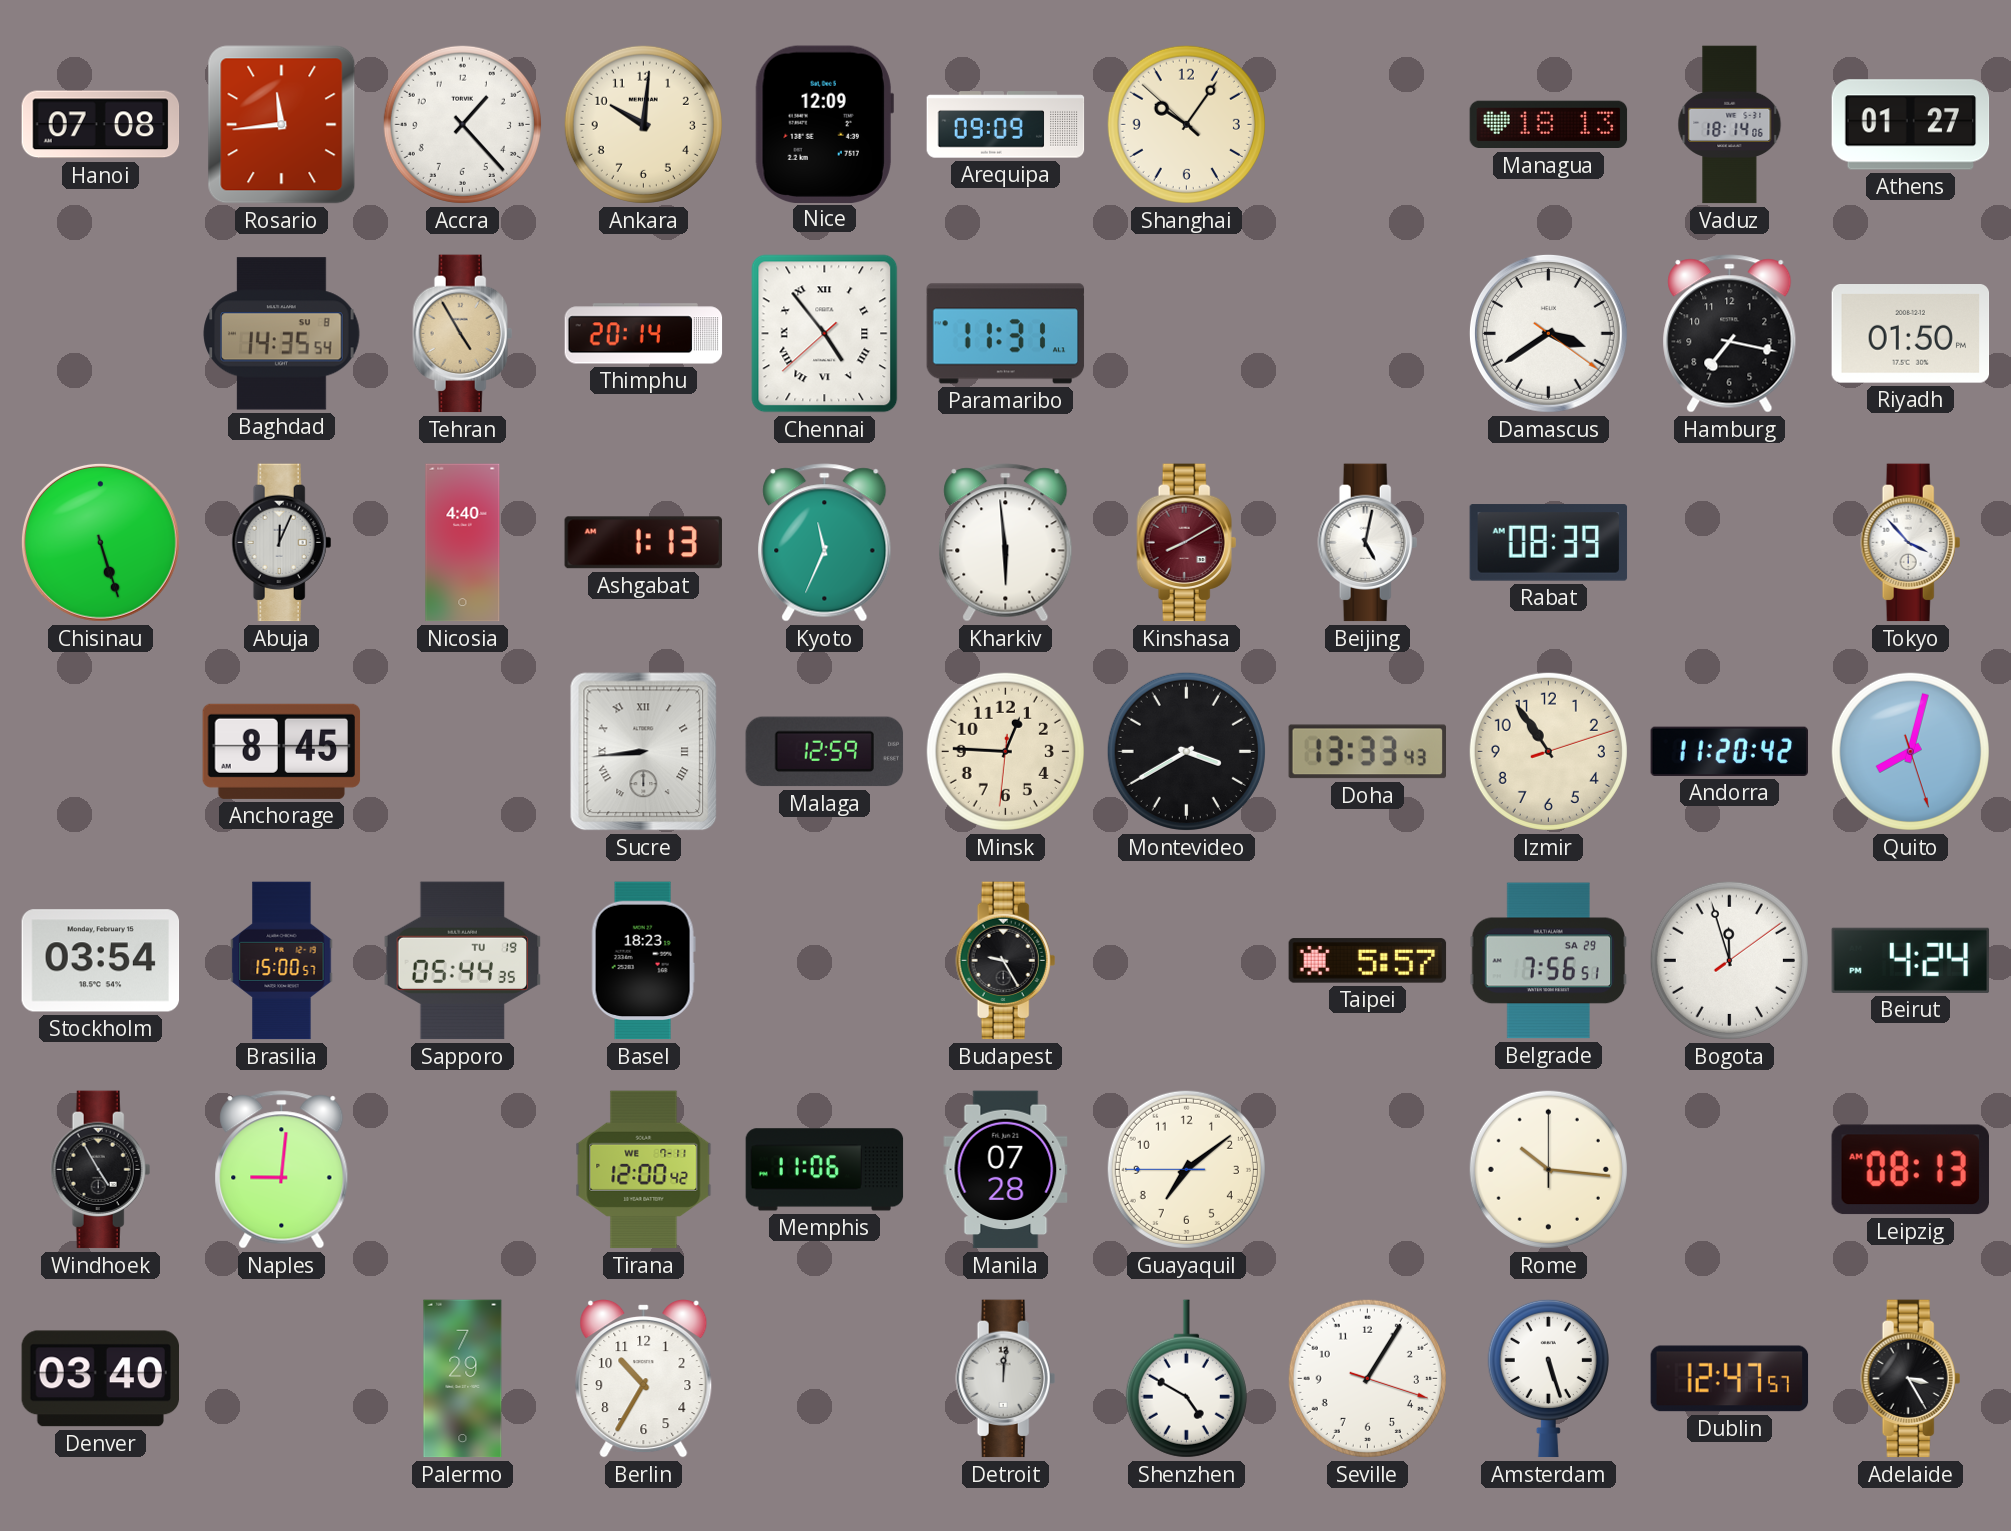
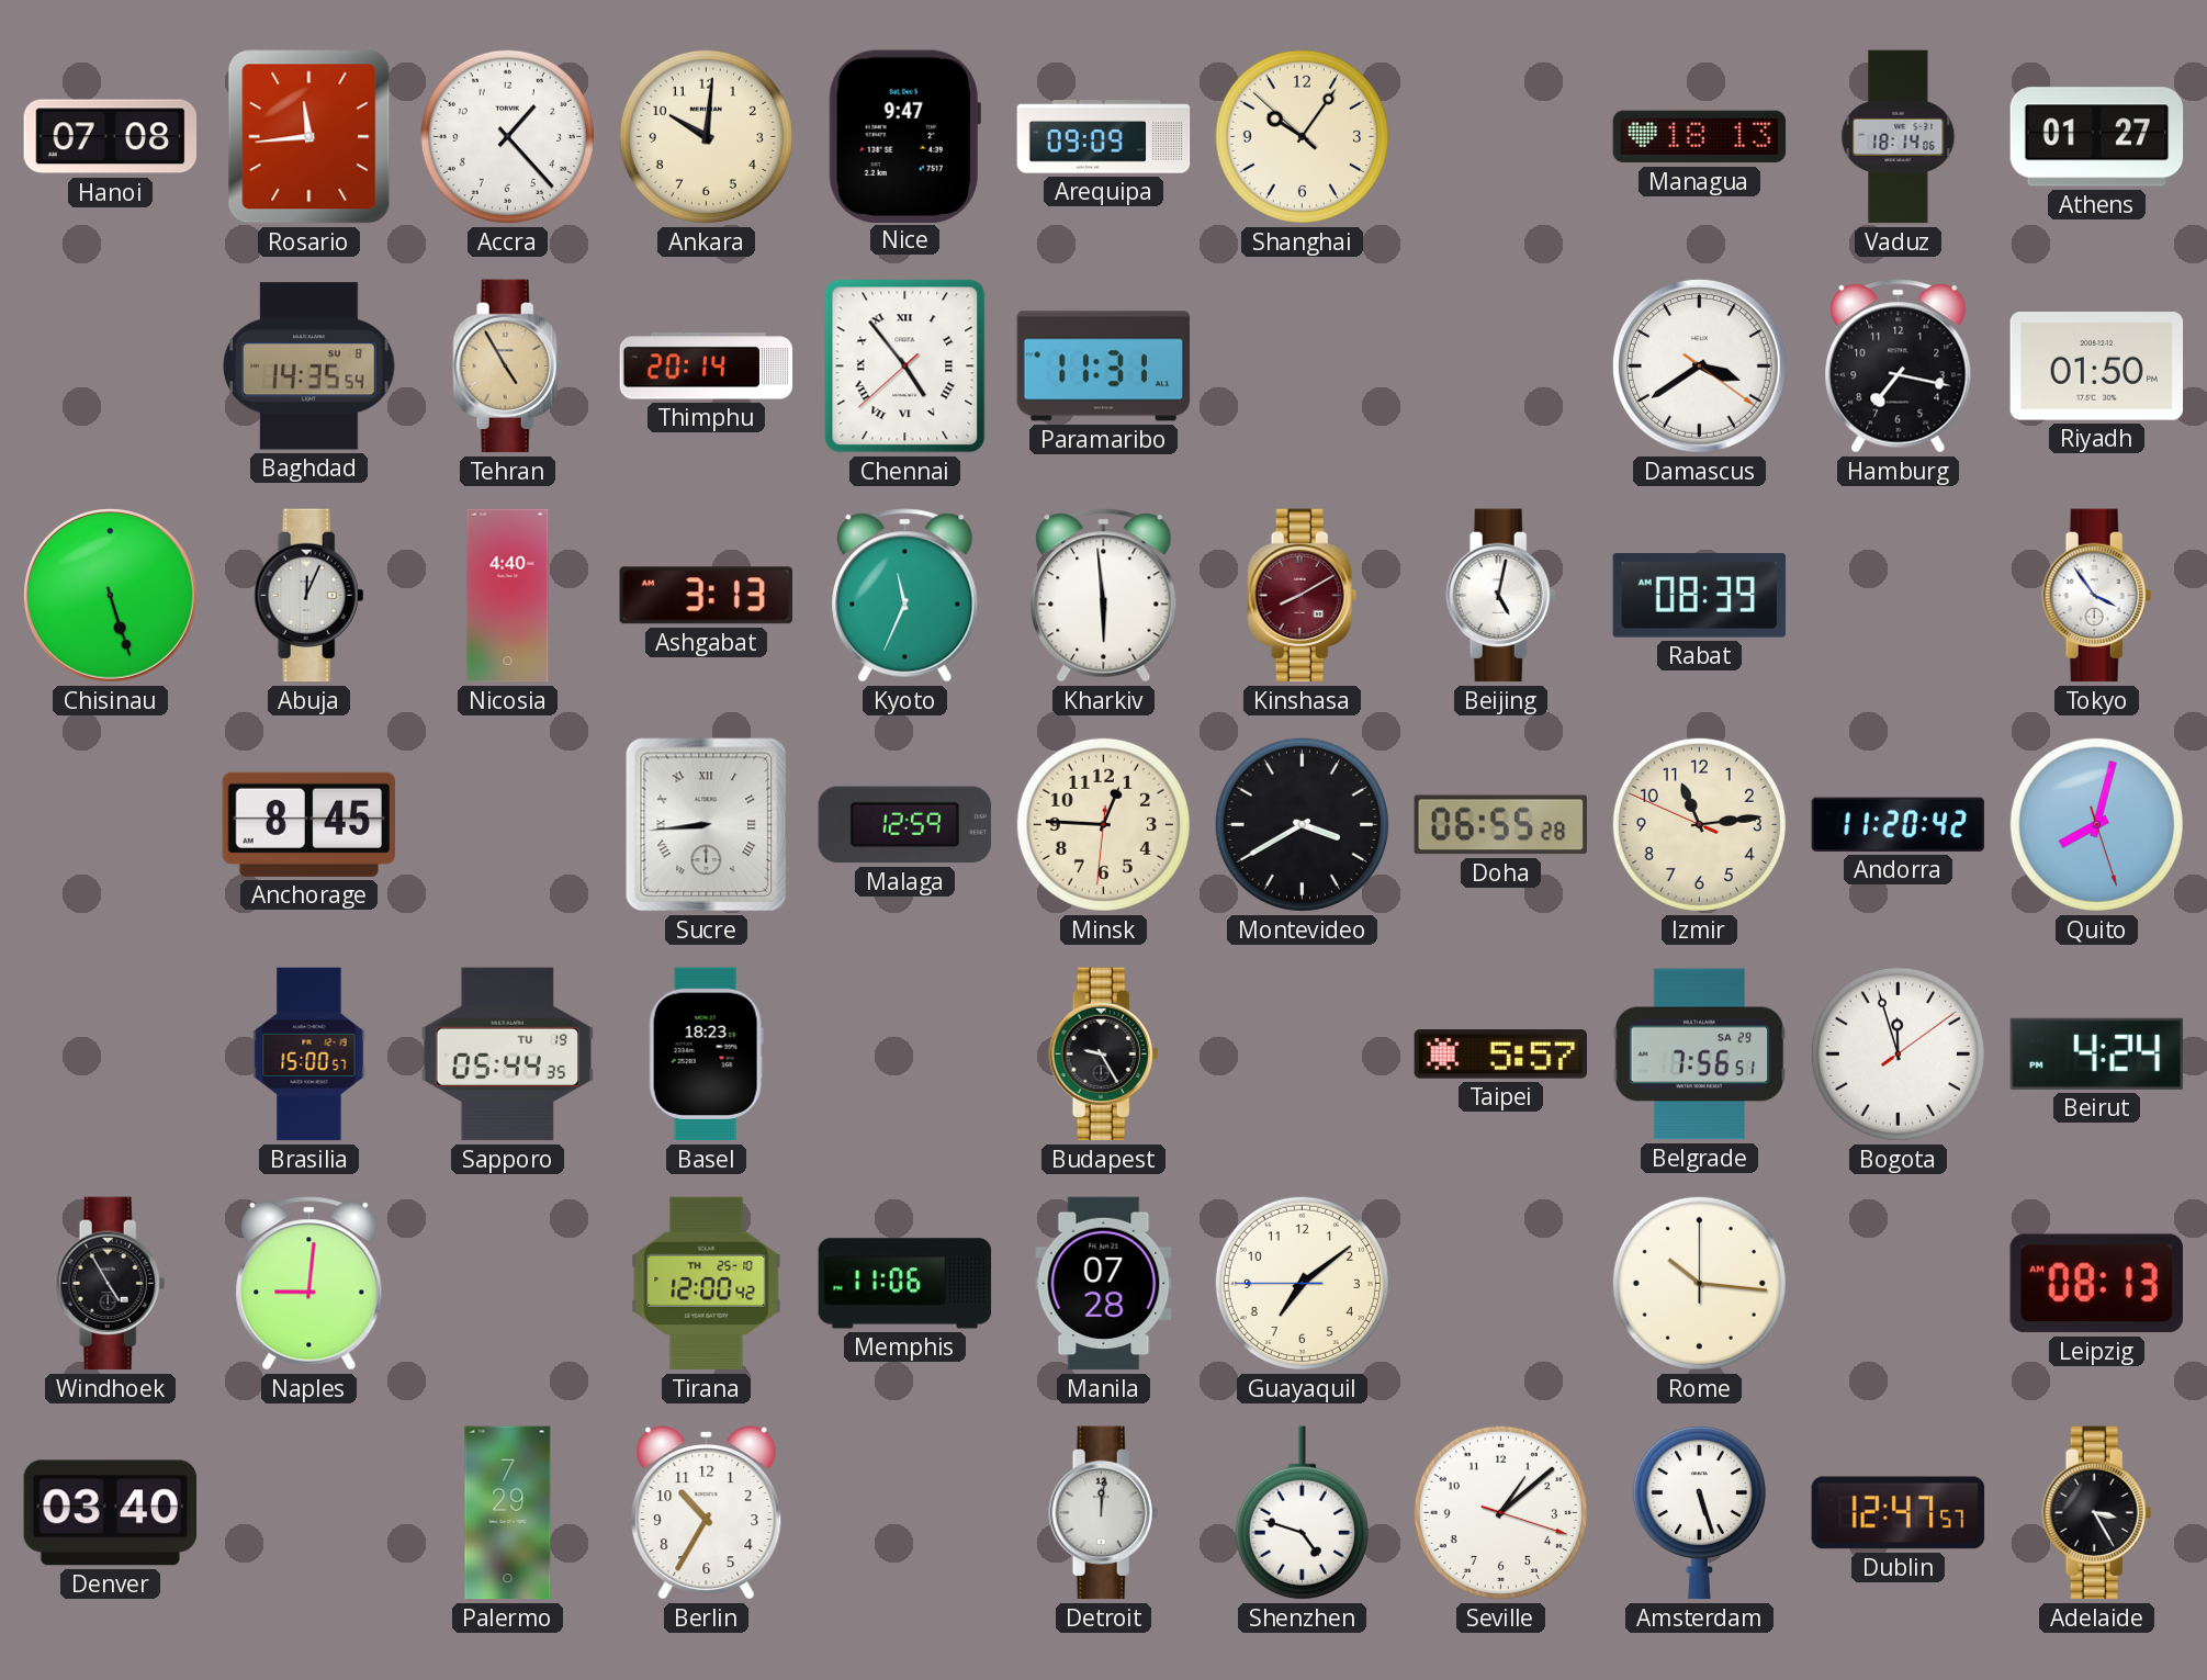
Nice: 12:09 -> 9:47
Ashgabat: 1:13 -> 3:13
Tokyo: 3:53 -> 3:54
Doha: 13:33 -> 06:55
Izmir: 10:54 -> 11:13
Stockholm: 03:54 -> none
Tirana date: WE 7-11 -> TH 25-10
Shenzhen: 4:50 -> 4:48
Seville: 1:05 -> 1:08
